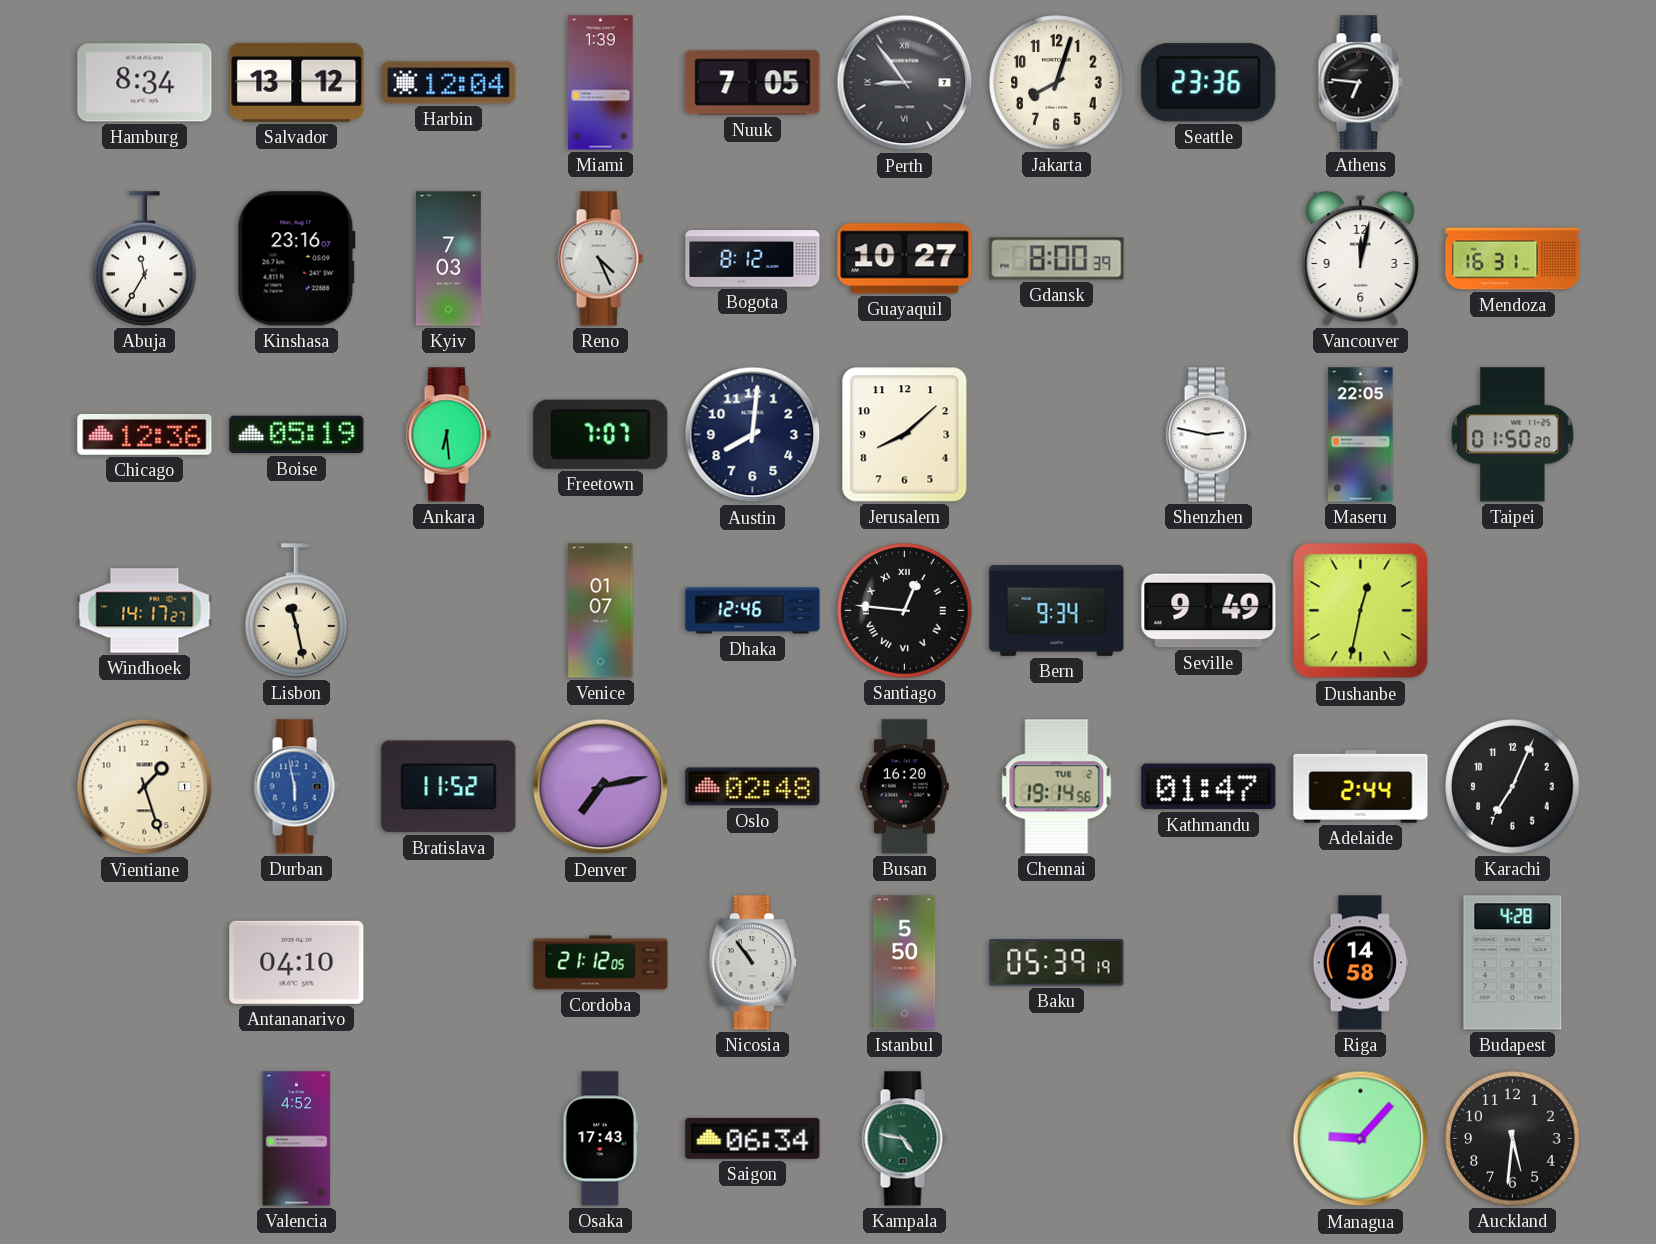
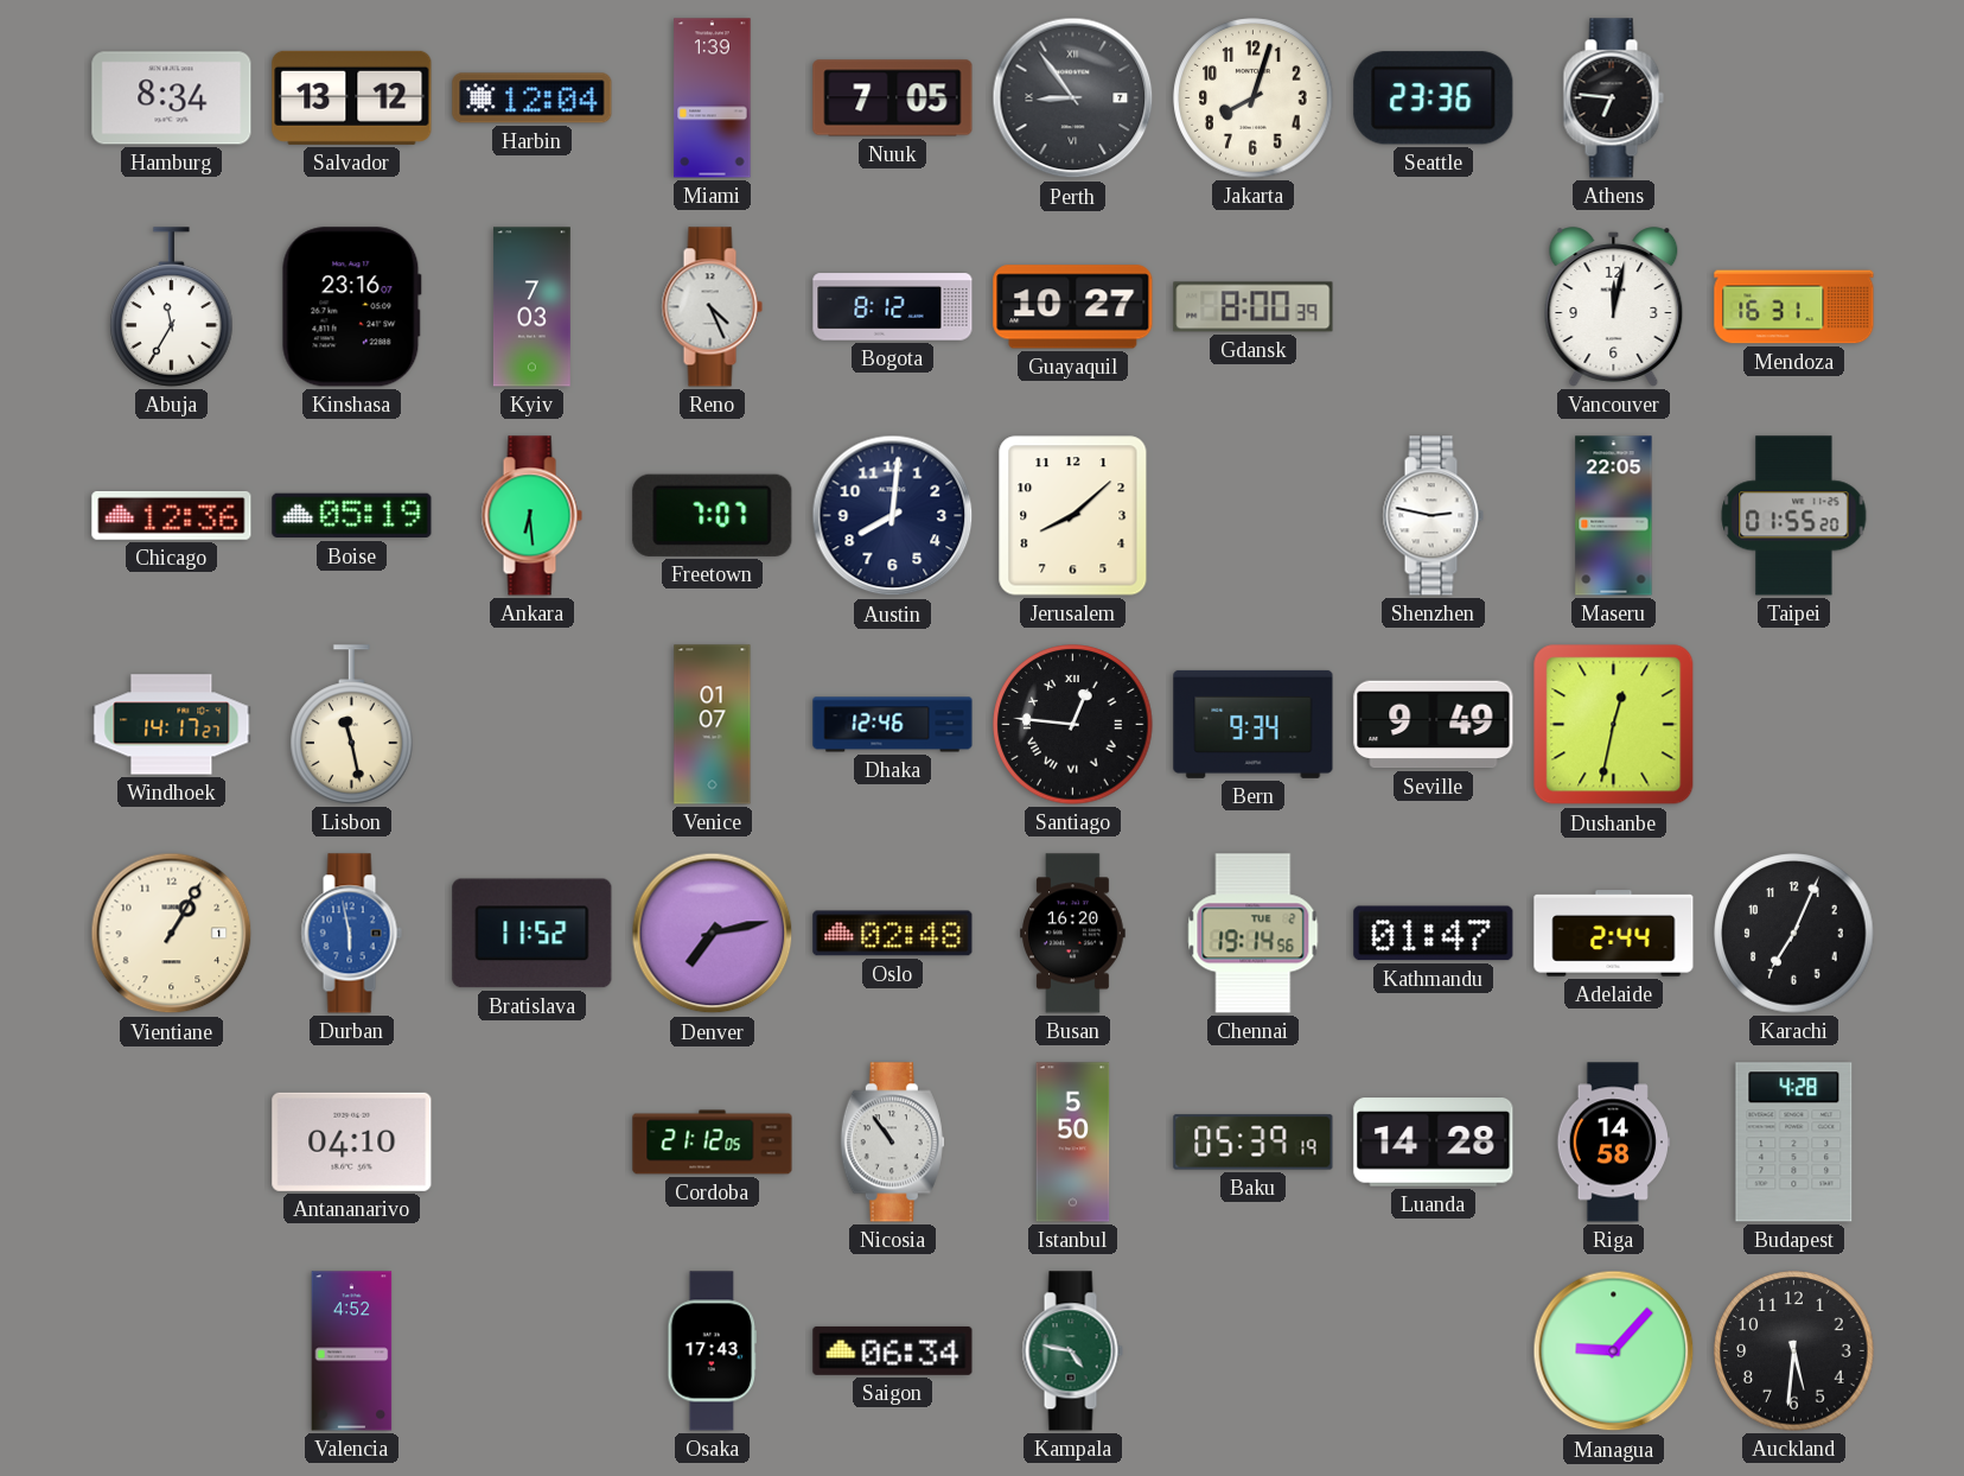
Taipei: 01:50 -> 01:55
Vientiane: 1:27 -> 1:05
Luanda: none -> 14:28
